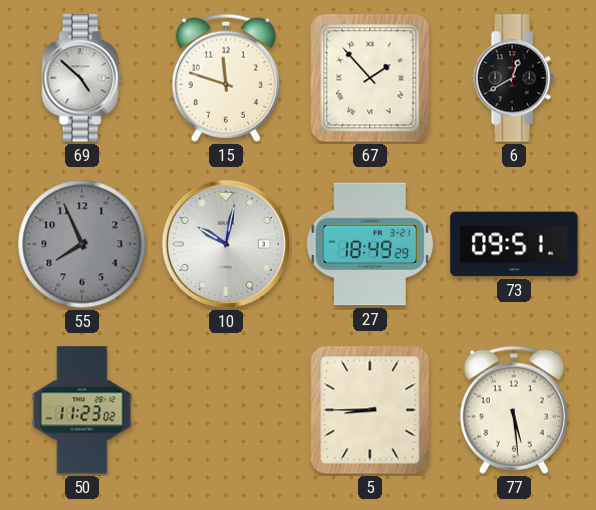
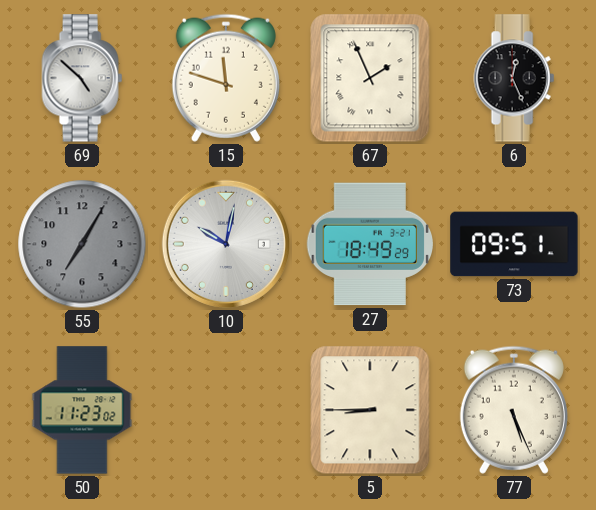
67: 1:53 -> 1:56
6: 12:40 -> 12:26
55: 7:56 -> 7:05
77: 5:29 -> 5:26
